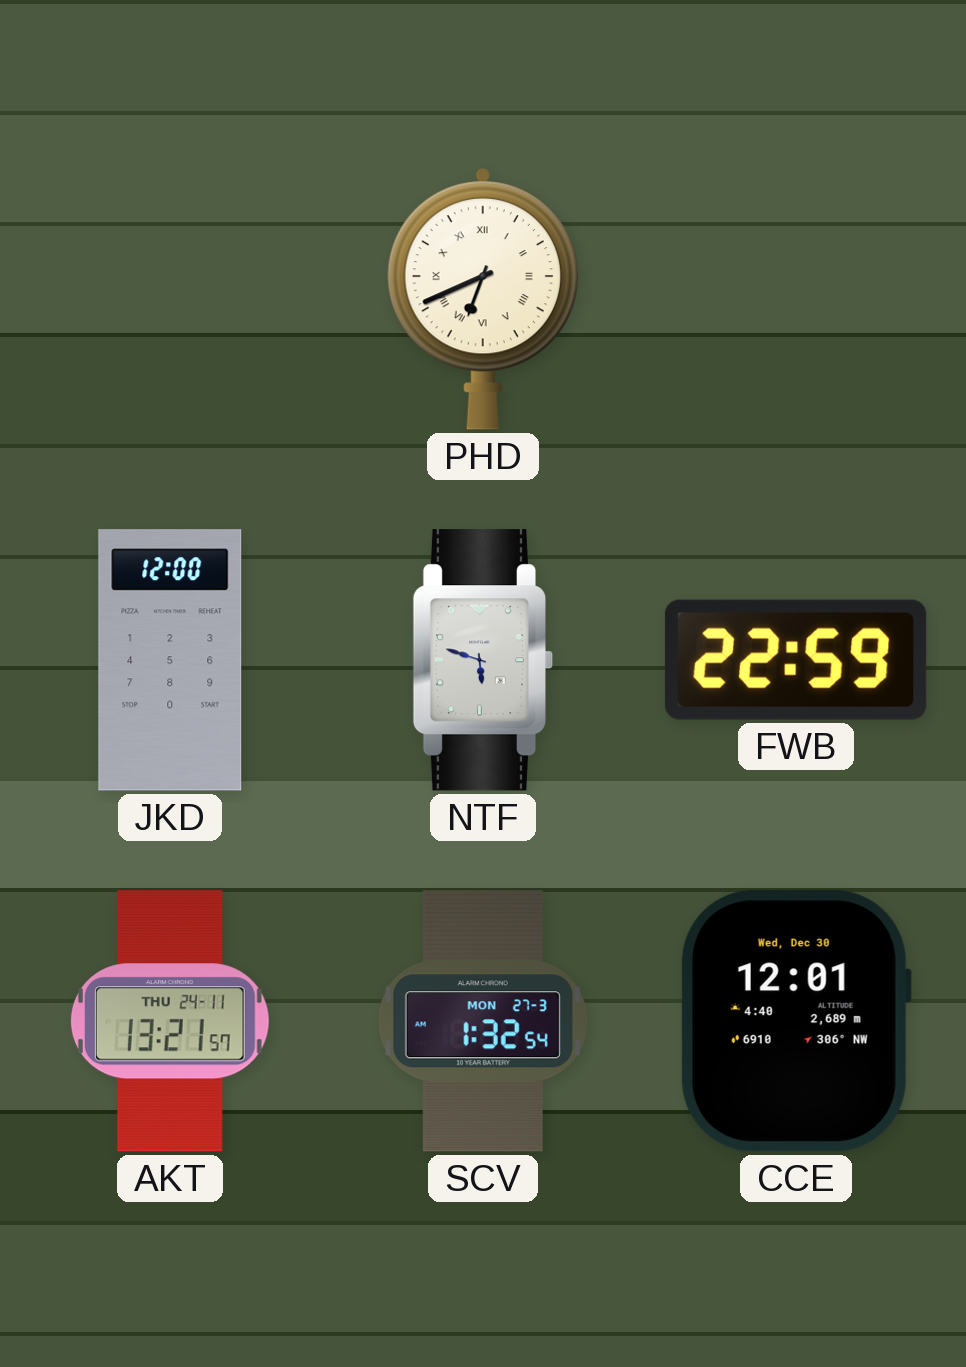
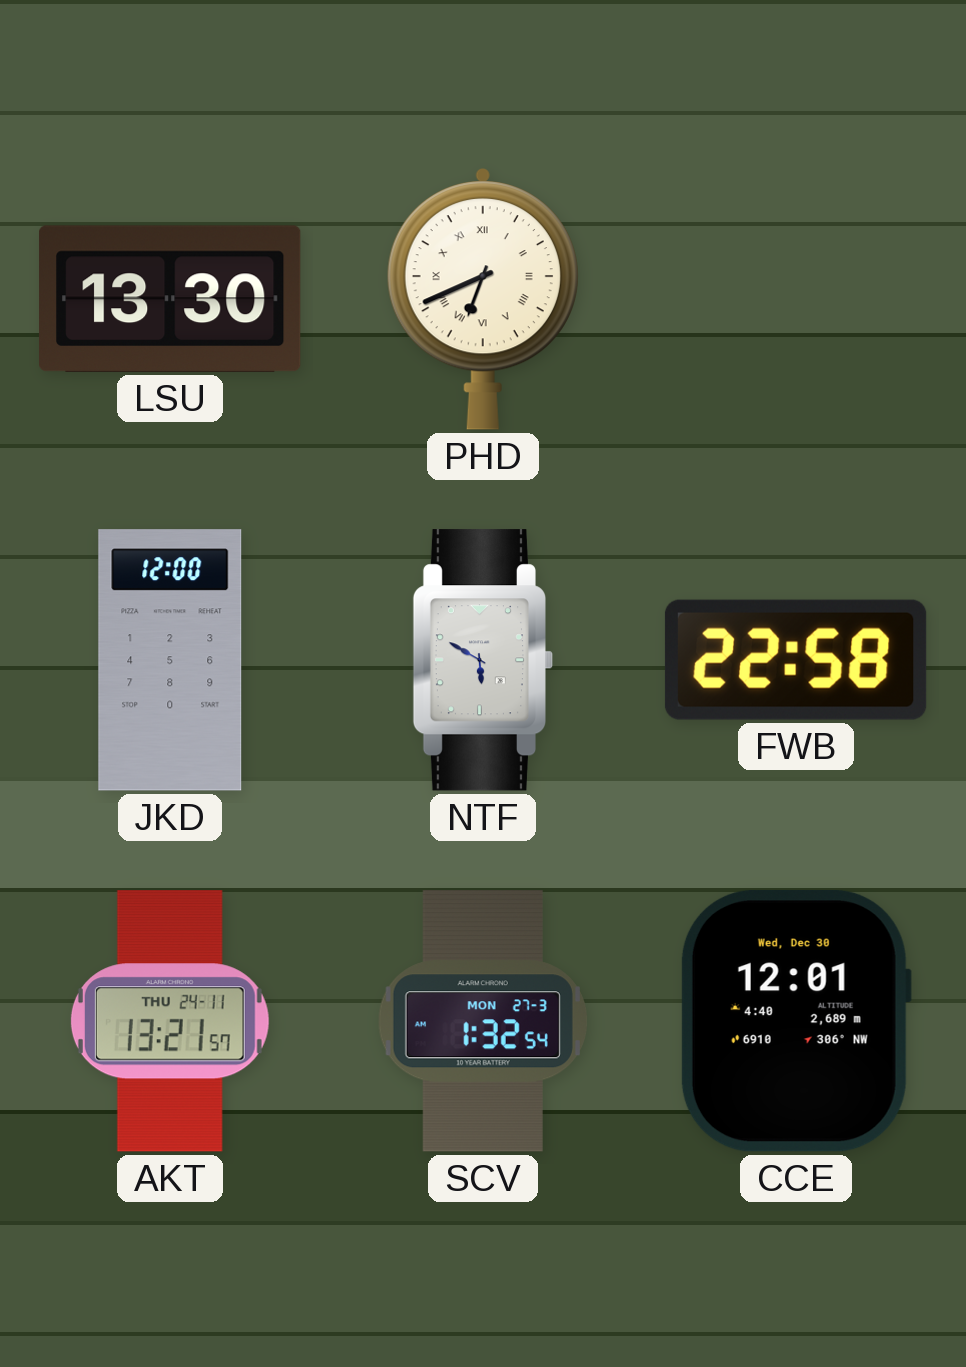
LSU: none -> 13:30
NTF: 5:48 -> 5:50
FWB: 22:59 -> 22:58
